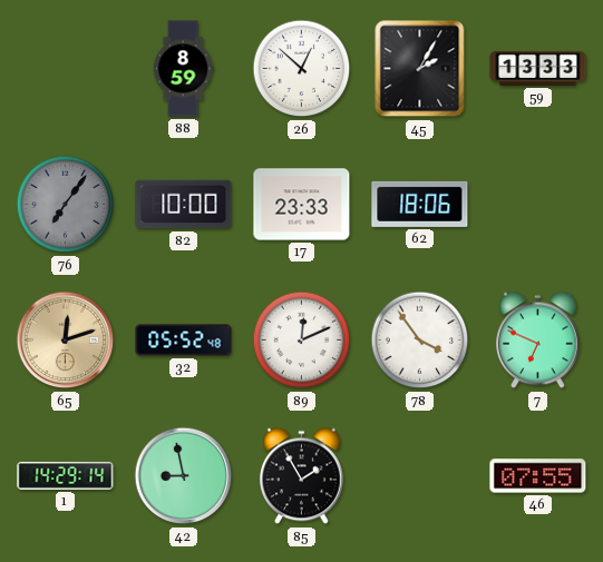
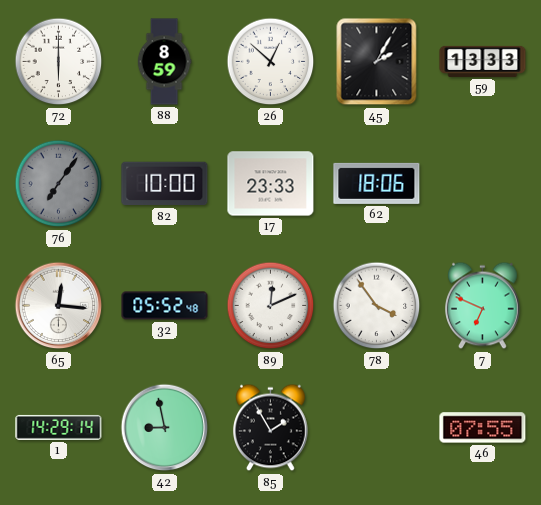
72: none -> 6:00
65: 12:12 -> 12:16
65 dial: champagne -> white
